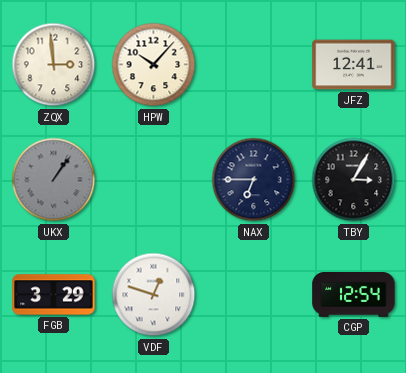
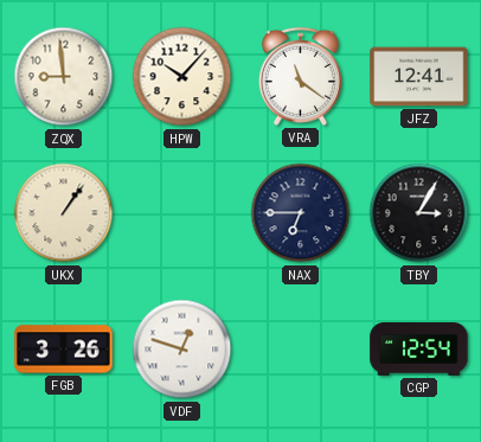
ZQX: 2:59 -> 8:59
VRA: none -> 11:21
UKX dial: grey -> cream
FGB: 3:29 -> 3:26
